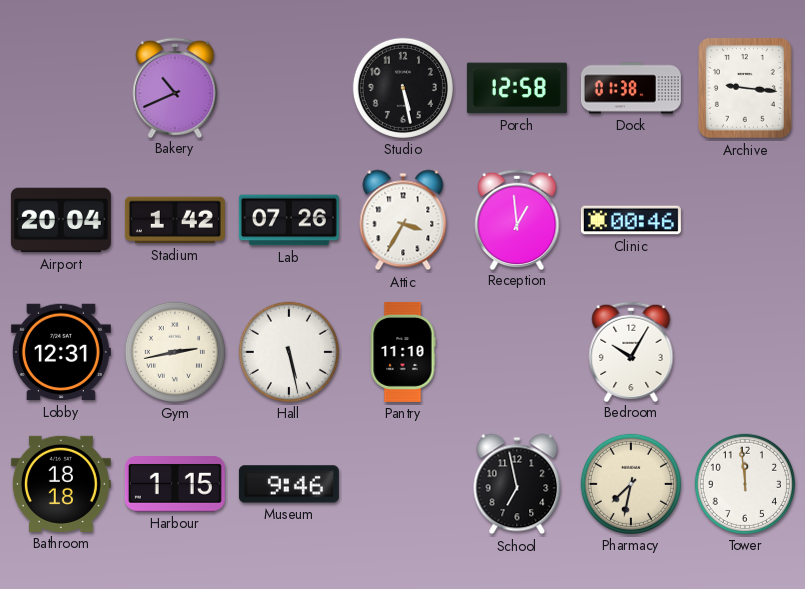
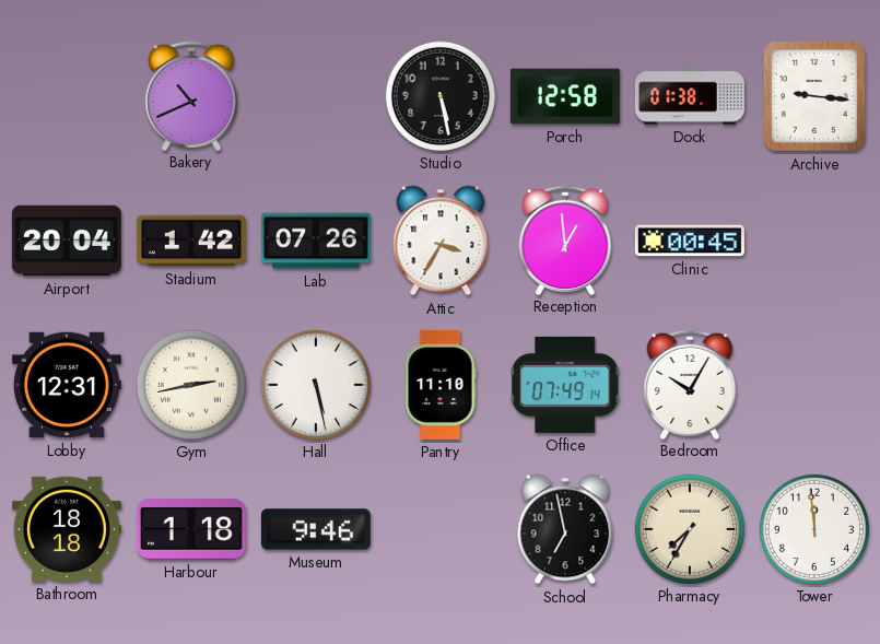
Clinic: 00:46 -> 00:45
Office: none -> 07:49
Harbour: 1:15 -> 1:18
Pharmacy: 7:32 -> 7:35
